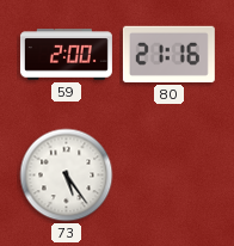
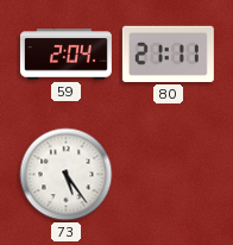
59: 2:00 -> 2:04
80: 21:16 -> 21:11
